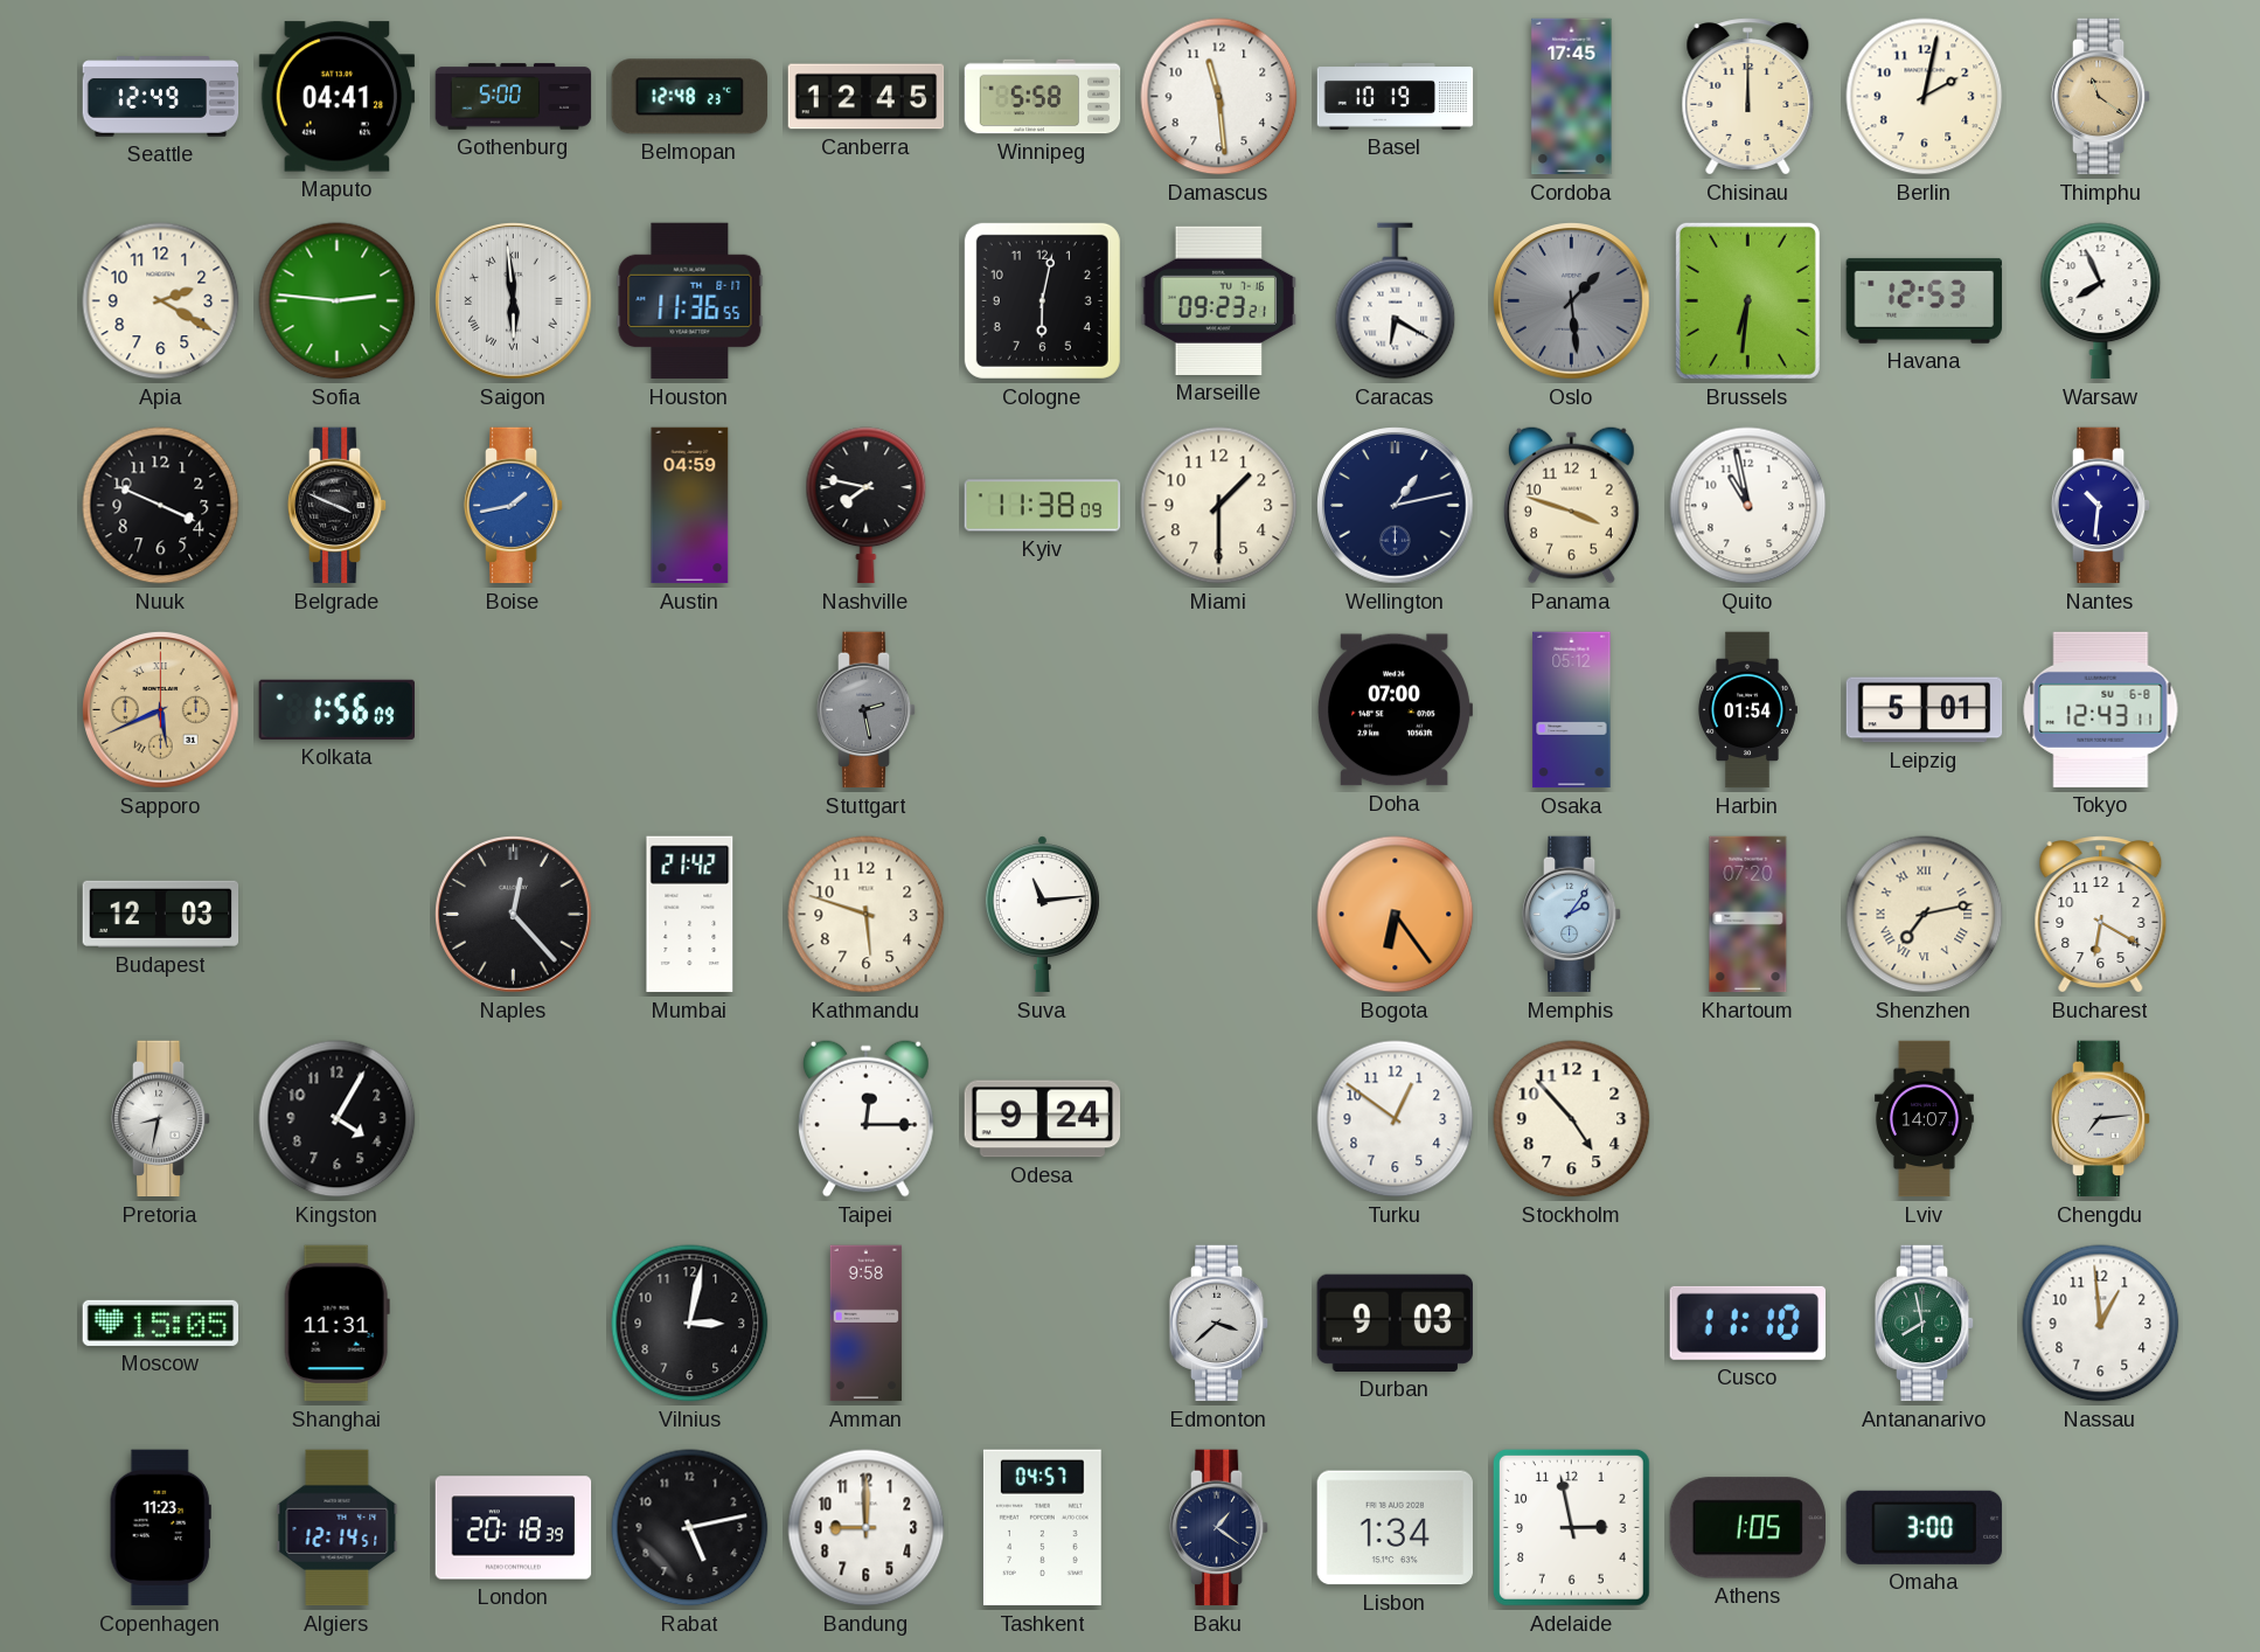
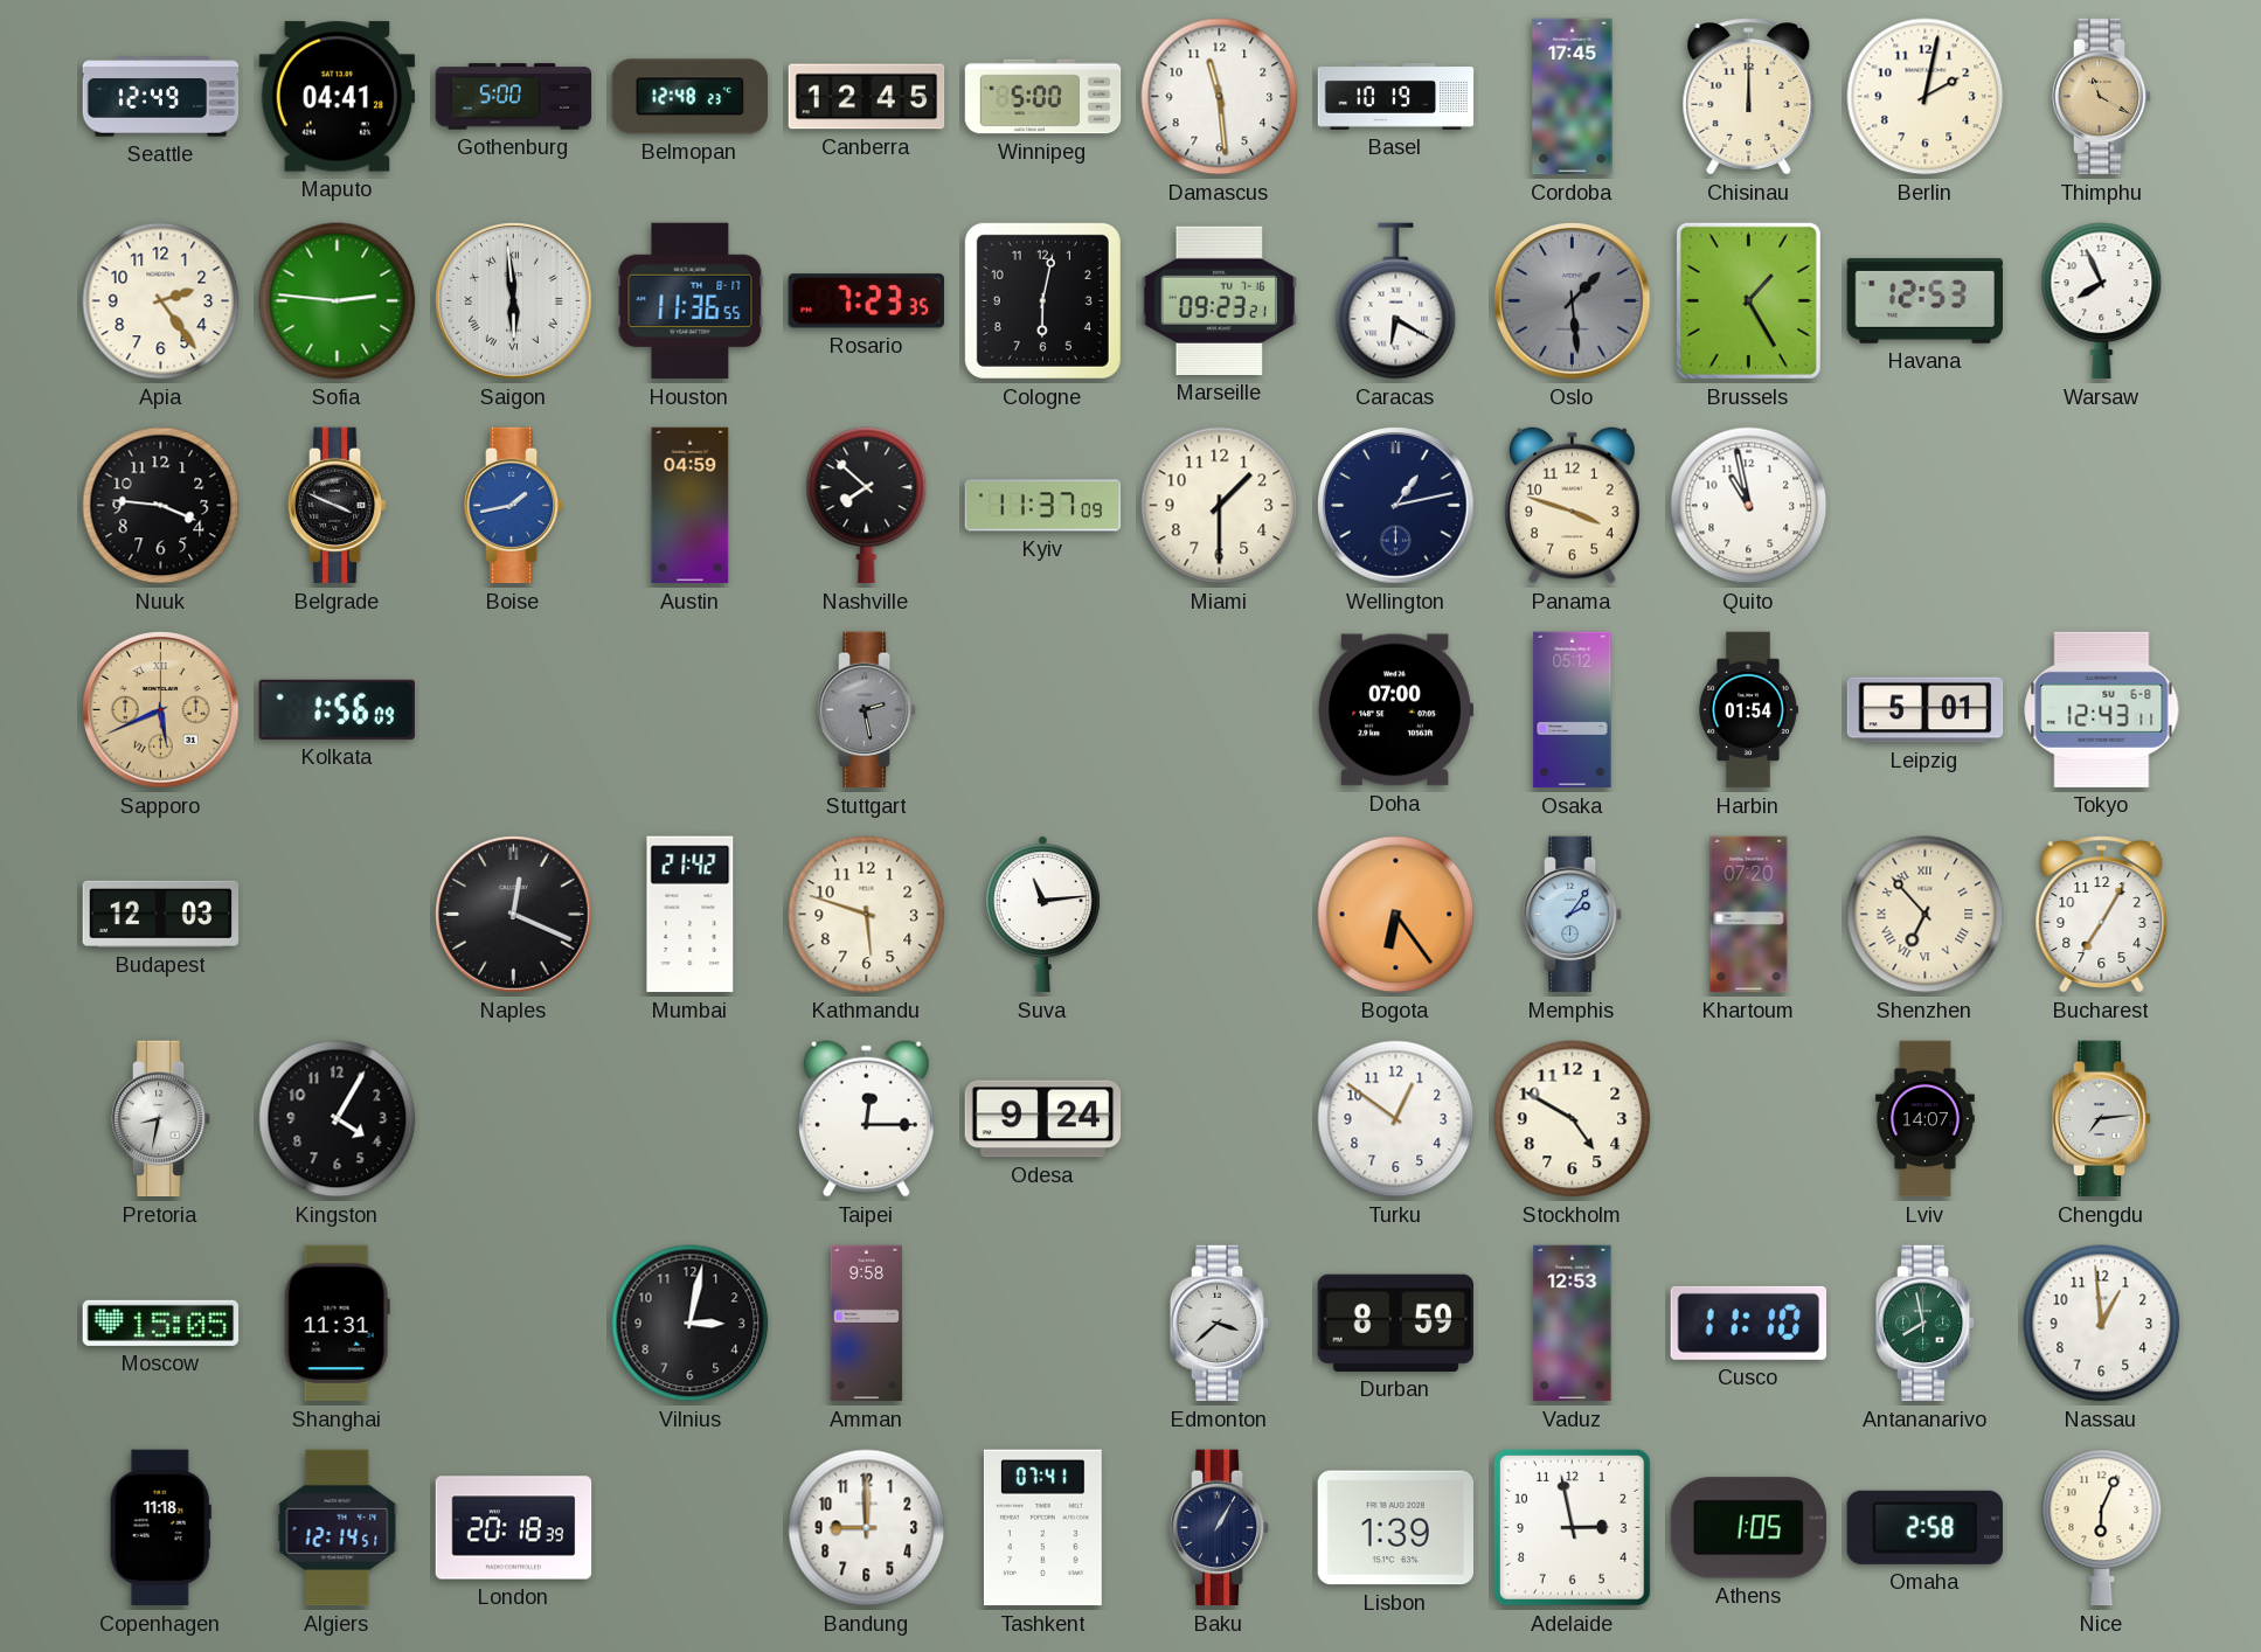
Winnipeg: 5:58 -> 5:00
Thimphu: 11:21 -> 11:20
Apia: 2:20 -> 2:24
Rosario: none -> 7:23
Brussels: 6:31 -> 1:25
Nuuk: 3:49 -> 3:46
Nashville: 7:47 -> 7:52
Kyiv: 11:38 -> 11:37
Nantes: 10:31 -> none
Naples: 12:23 -> 12:19
Shenzhen: 7:13 -> 6:53
Bucharest: 6:20 -> 7:05
Stockholm: 4:53 -> 4:50
Durban: 9:03 -> 8:59
Vaduz: none -> 12:53
Copenhagen: 11:23 -> 11:18
Rabat: 5:13 -> none
Tashkent: 04:57 -> 07:41
Baku: 1:21 -> 1:05
Lisbon: 1:34 -> 1:39
Omaha: 3:00 -> 2:58
Nice: none -> 6:04
